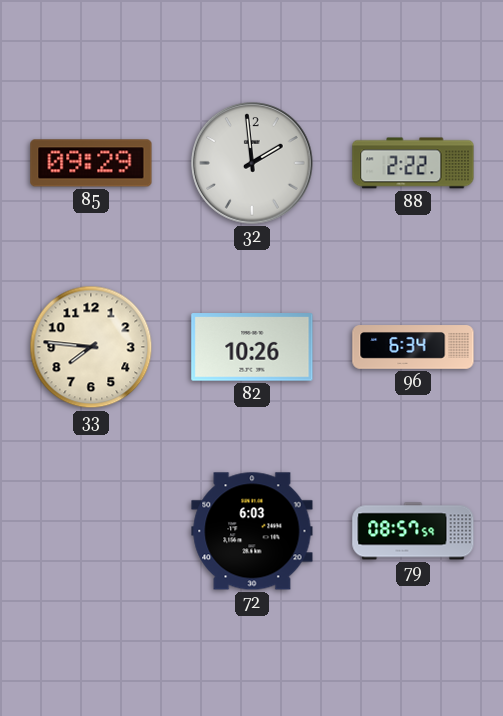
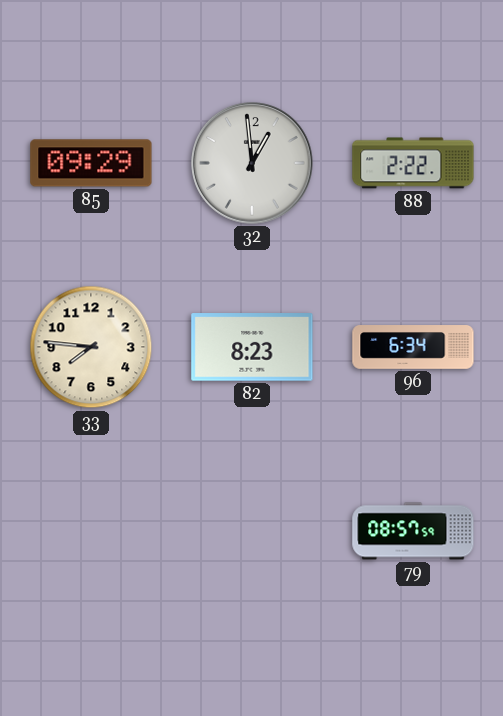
32: 1:59 -> 12:59
82: 10:26 -> 8:23
72: 6:03 -> none
